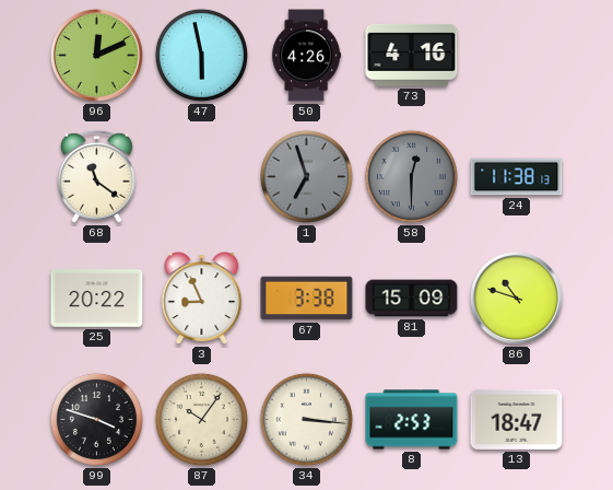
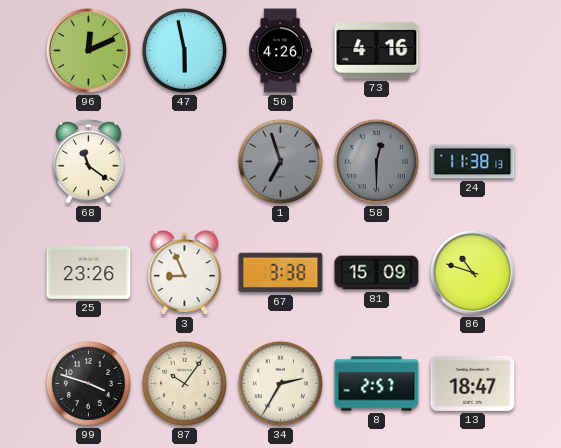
25: 20:22 -> 23:26
34: 3:16 -> 2:35
8: 2:53 -> 2:57
